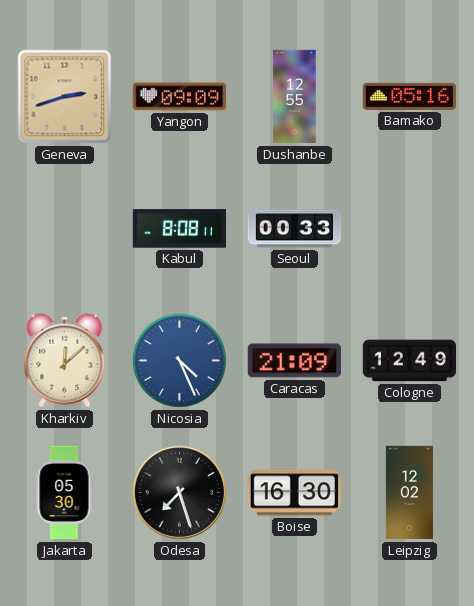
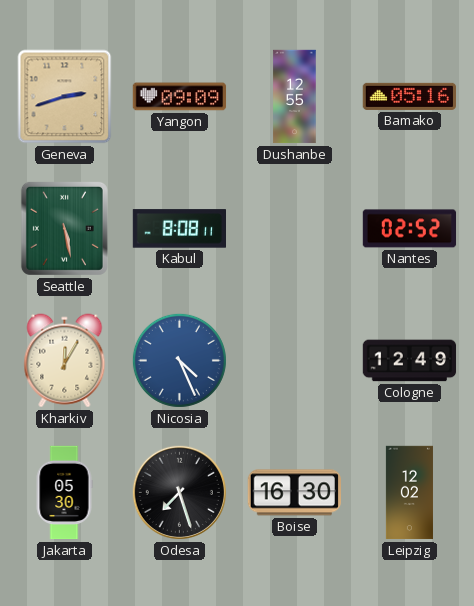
Seattle: none -> 5:28
Seoul: 00:33 -> none
Nantes: none -> 02:52
Kharkiv: 12:08 -> 12:05
Caracas: 21:09 -> none
